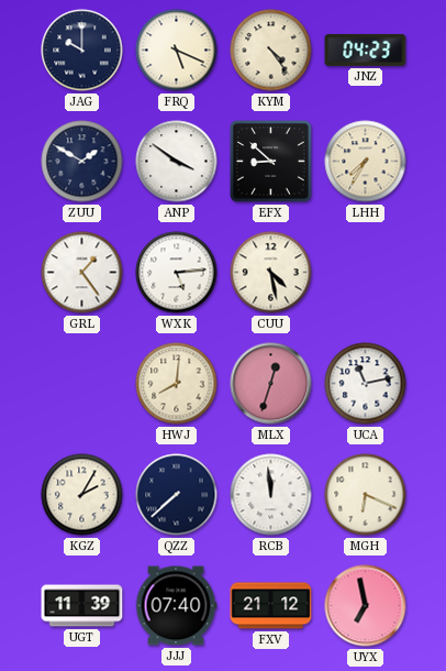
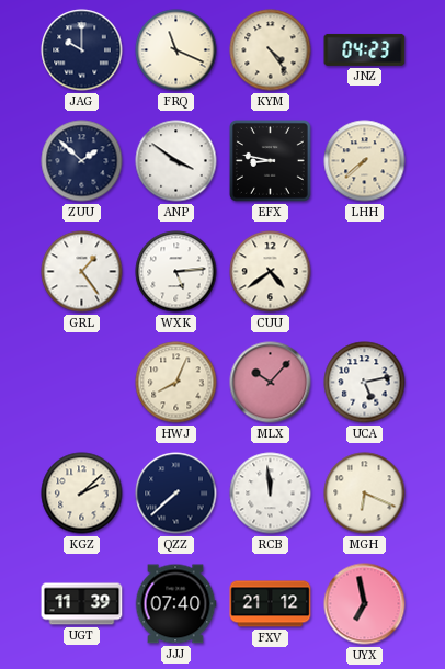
FRQ: 5:19 -> 11:19
ZUU: 1:50 -> 1:52
EFX: 8:52 -> 8:47
LHH: 7:35 -> 7:38
CUU: 4:28 -> 4:39
HWJ: 8:01 -> 8:04
MLX: 12:33 -> 10:07
UCA: 11:13 -> 5:13
KGZ: 2:05 -> 2:08
